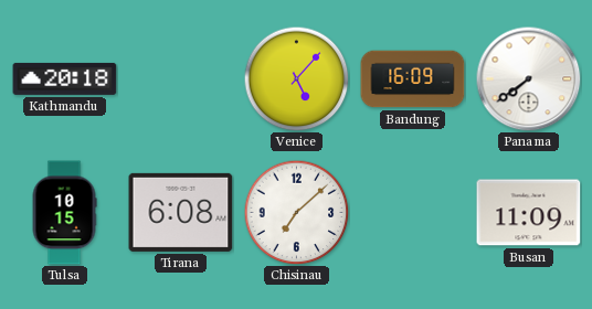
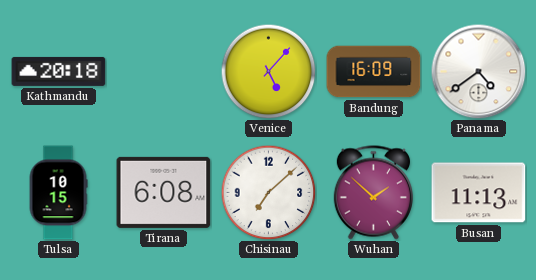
Panama: 7:39 -> 4:39
Wuhan: none -> 1:52
Busan: 11:09 -> 11:13
